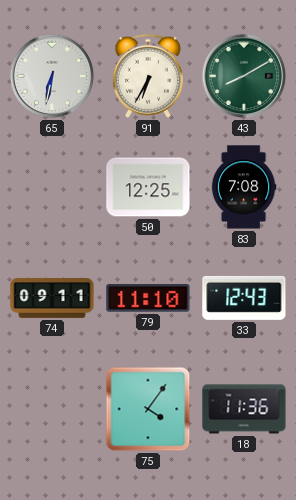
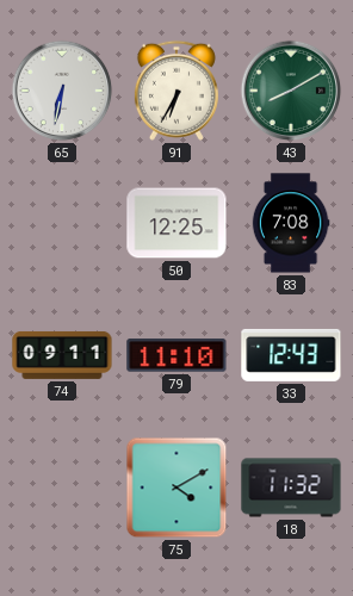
75: 4:06 -> 4:10
18: 11:36 -> 11:32
